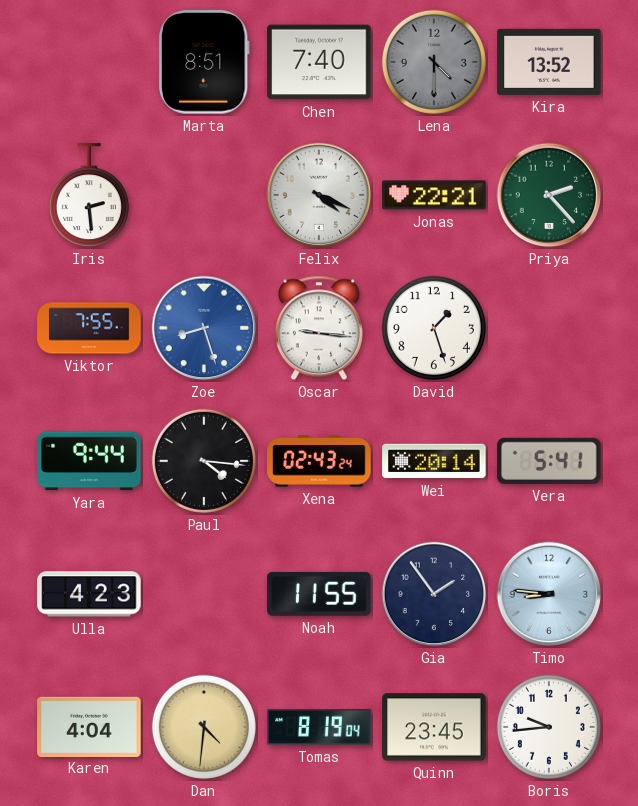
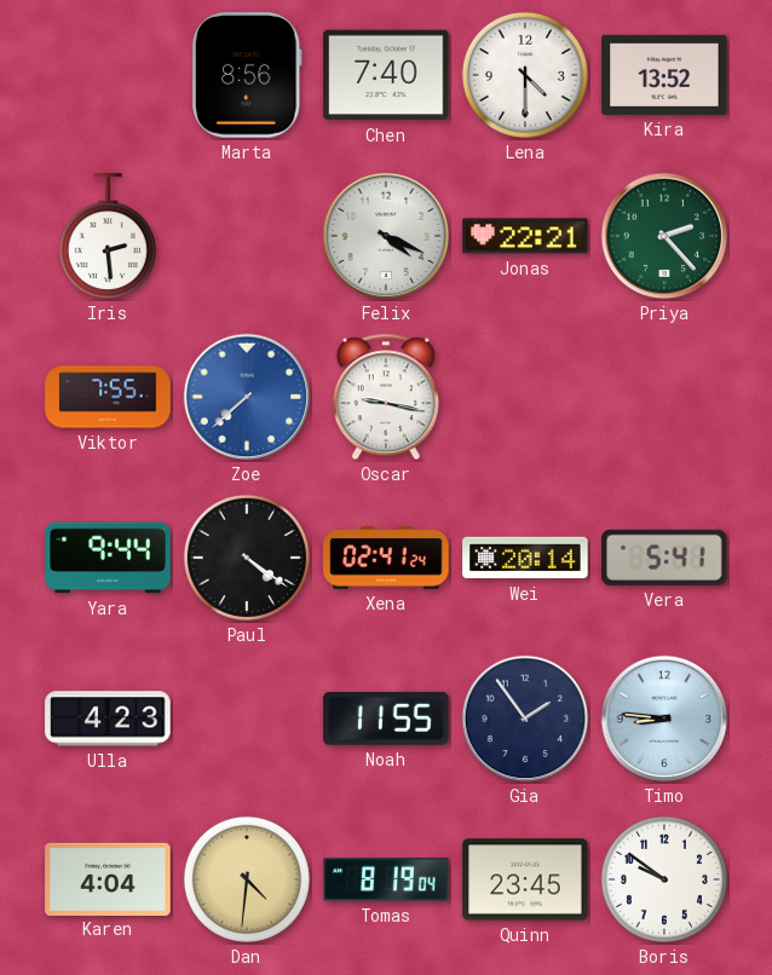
Marta: 8:51 -> 8:56
Lena dial: grey -> white
Zoe: 8:27 -> 7:38
Oscar: 9:16 -> 9:17
David: 1:27 -> none
Paul: 4:16 -> 4:21
Xena: 02:43 -> 02:41
Boris: 9:44 -> 9:51
